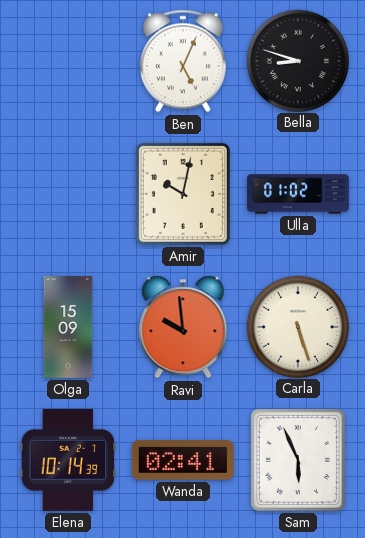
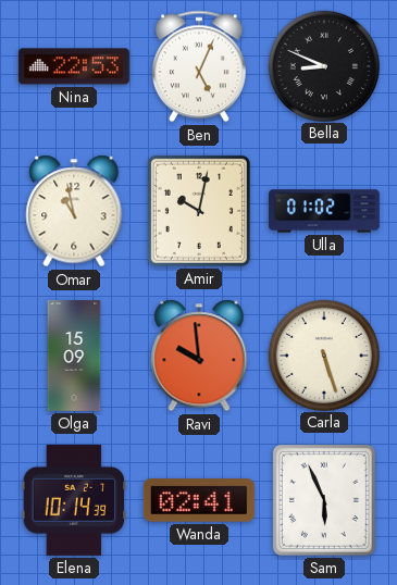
Nina: none -> 22:53
Bella: 8:48 -> 8:49
Omar: none -> 10:58
